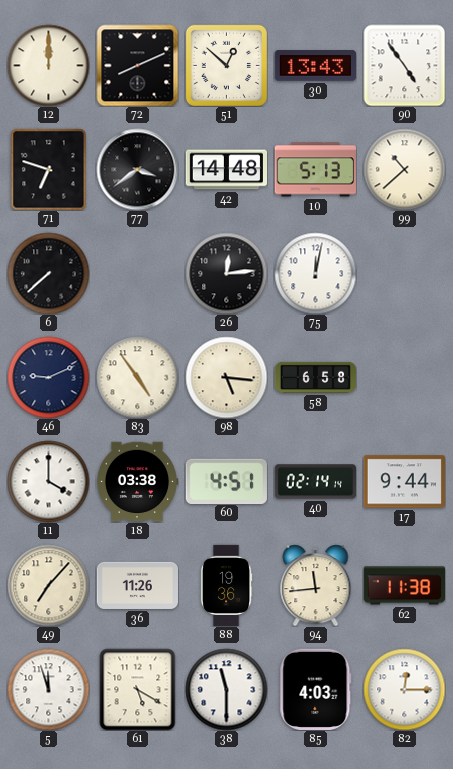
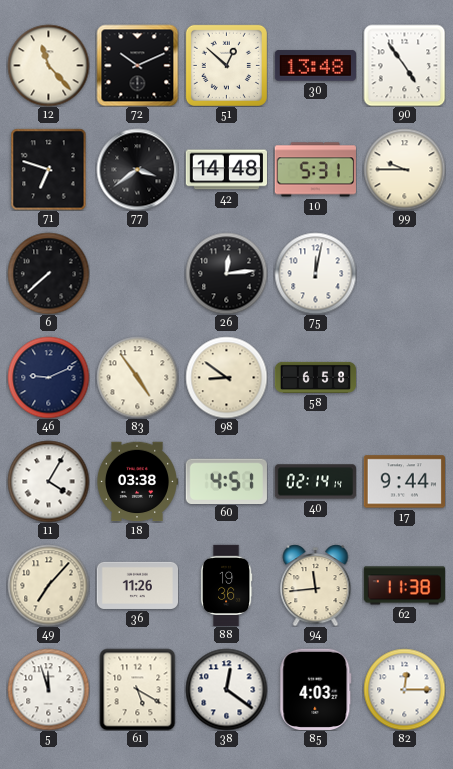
12: 12:00 -> 11:23
72: 8:11 -> 10:11
30: 13:43 -> 13:48
10: 5:13 -> 5:31
99: 10:38 -> 9:45
98: 5:16 -> 8:51
11: 4:00 -> 4:05
38: 11:30 -> 12:21
